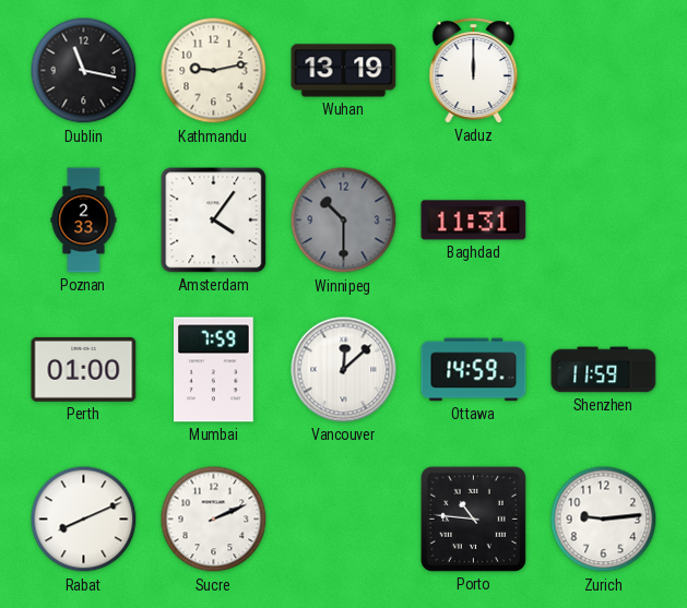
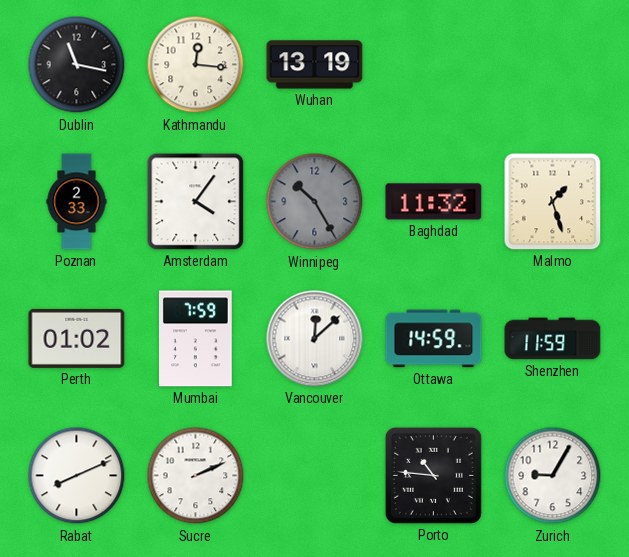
Kathmandu: 9:13 -> 12:16
Vaduz: 12:00 -> none
Winnipeg: 10:30 -> 10:25
Baghdad: 11:31 -> 11:32
Malmo: none -> 1:27
Perth: 01:00 -> 01:02
Zurich: 9:14 -> 9:05
